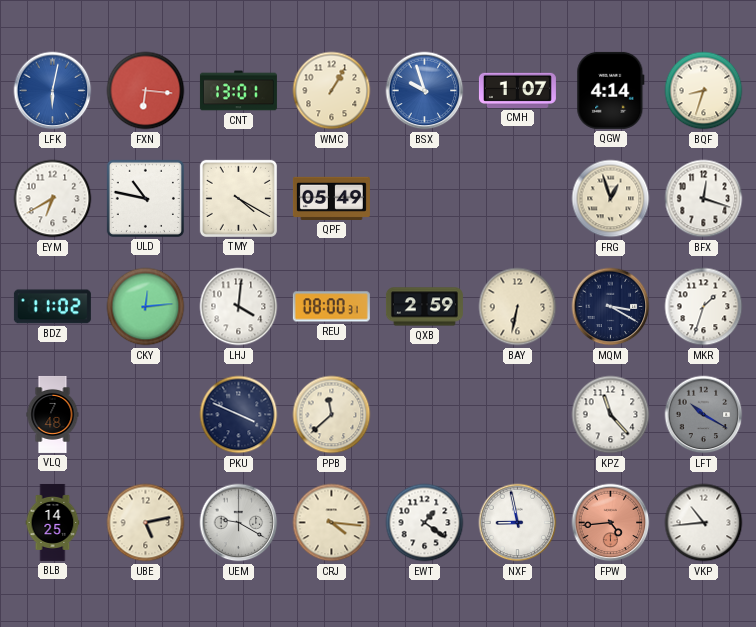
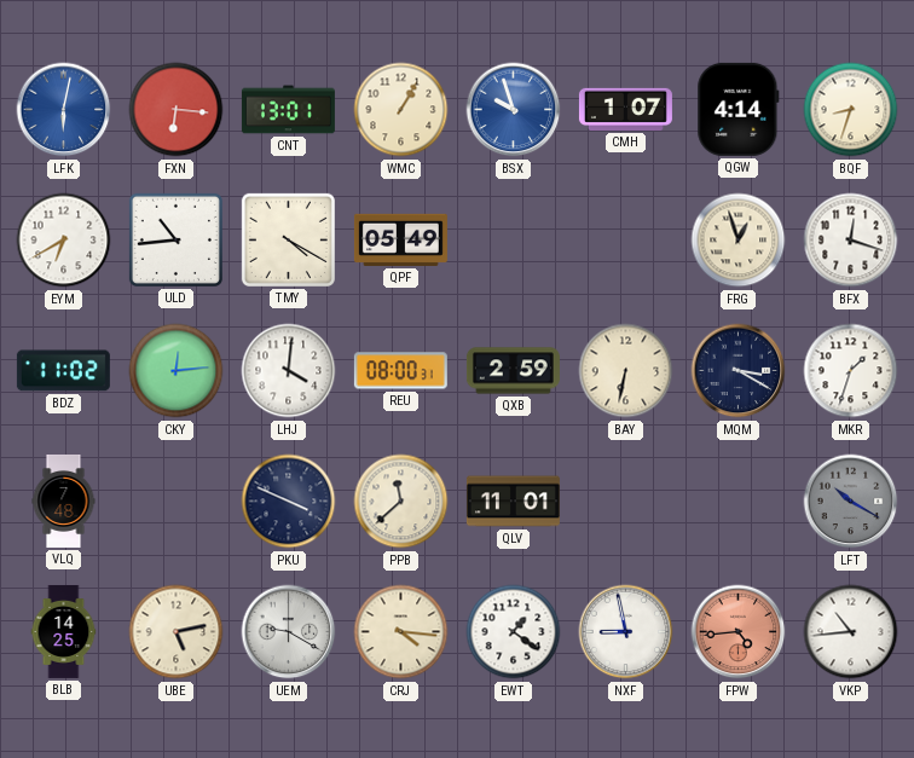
ULD: 10:47 -> 10:44
QLV: none -> 11:01
KPZ: 11:23 -> none
